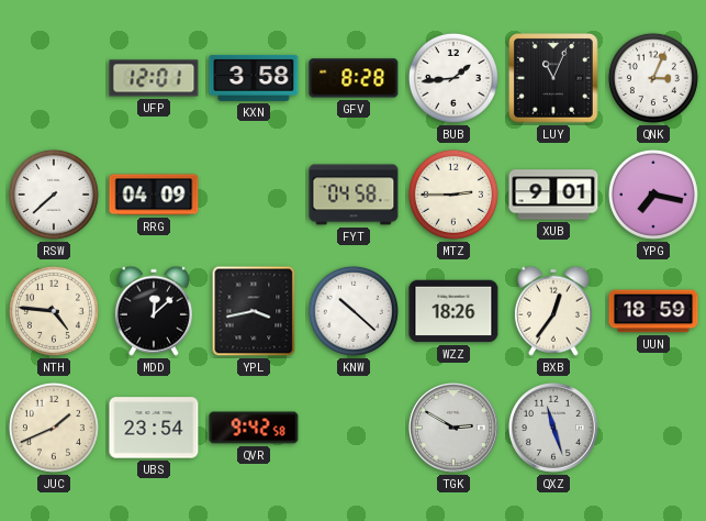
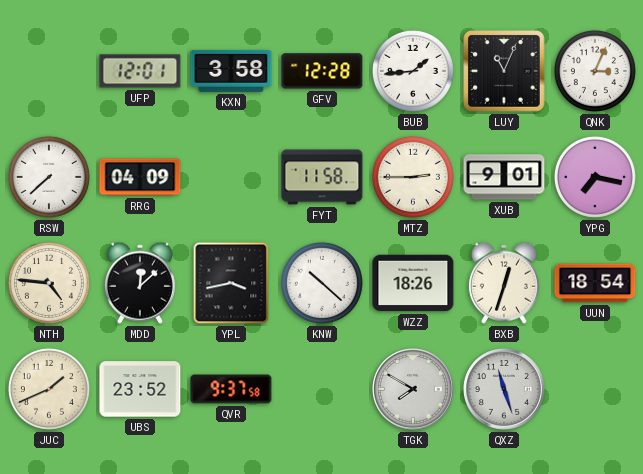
GFV: 8:28 -> 12:28
FYT: 04:58 -> 11:58
BXB: 12:36 -> 12:33
UUN: 18:59 -> 18:54
UBS: 23:54 -> 23:52
QVR: 9:42 -> 9:37
TGK: 2:50 -> 7:50
